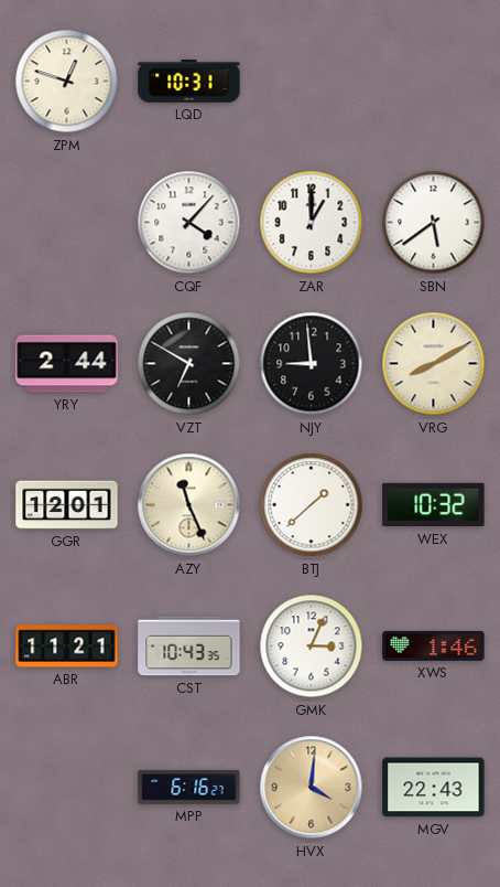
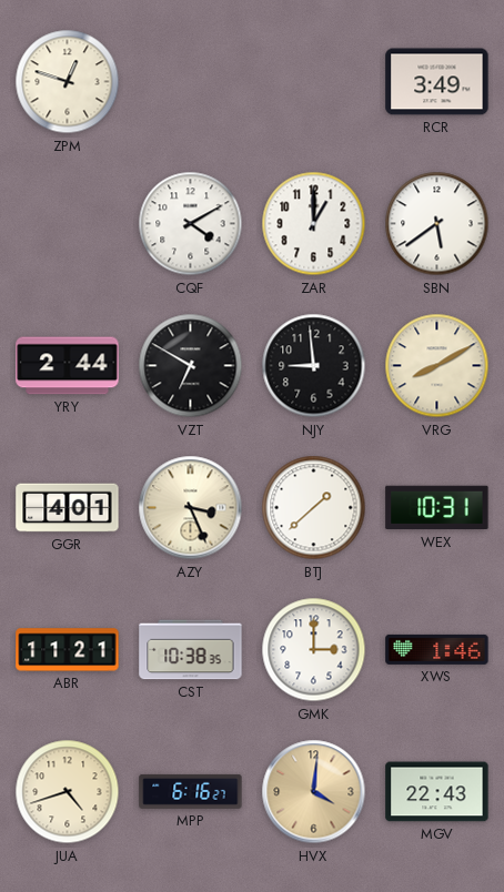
LQD: 10:31 -> none
RCR: none -> 3:49
CQF: 4:07 -> 4:10
GGR: 12:01 -> 4:01
AZY: 11:26 -> 3:26
WEX: 10:32 -> 10:31
CST: 10:43 -> 10:38
GMK: 3:04 -> 3:00
JUA: none -> 4:42
